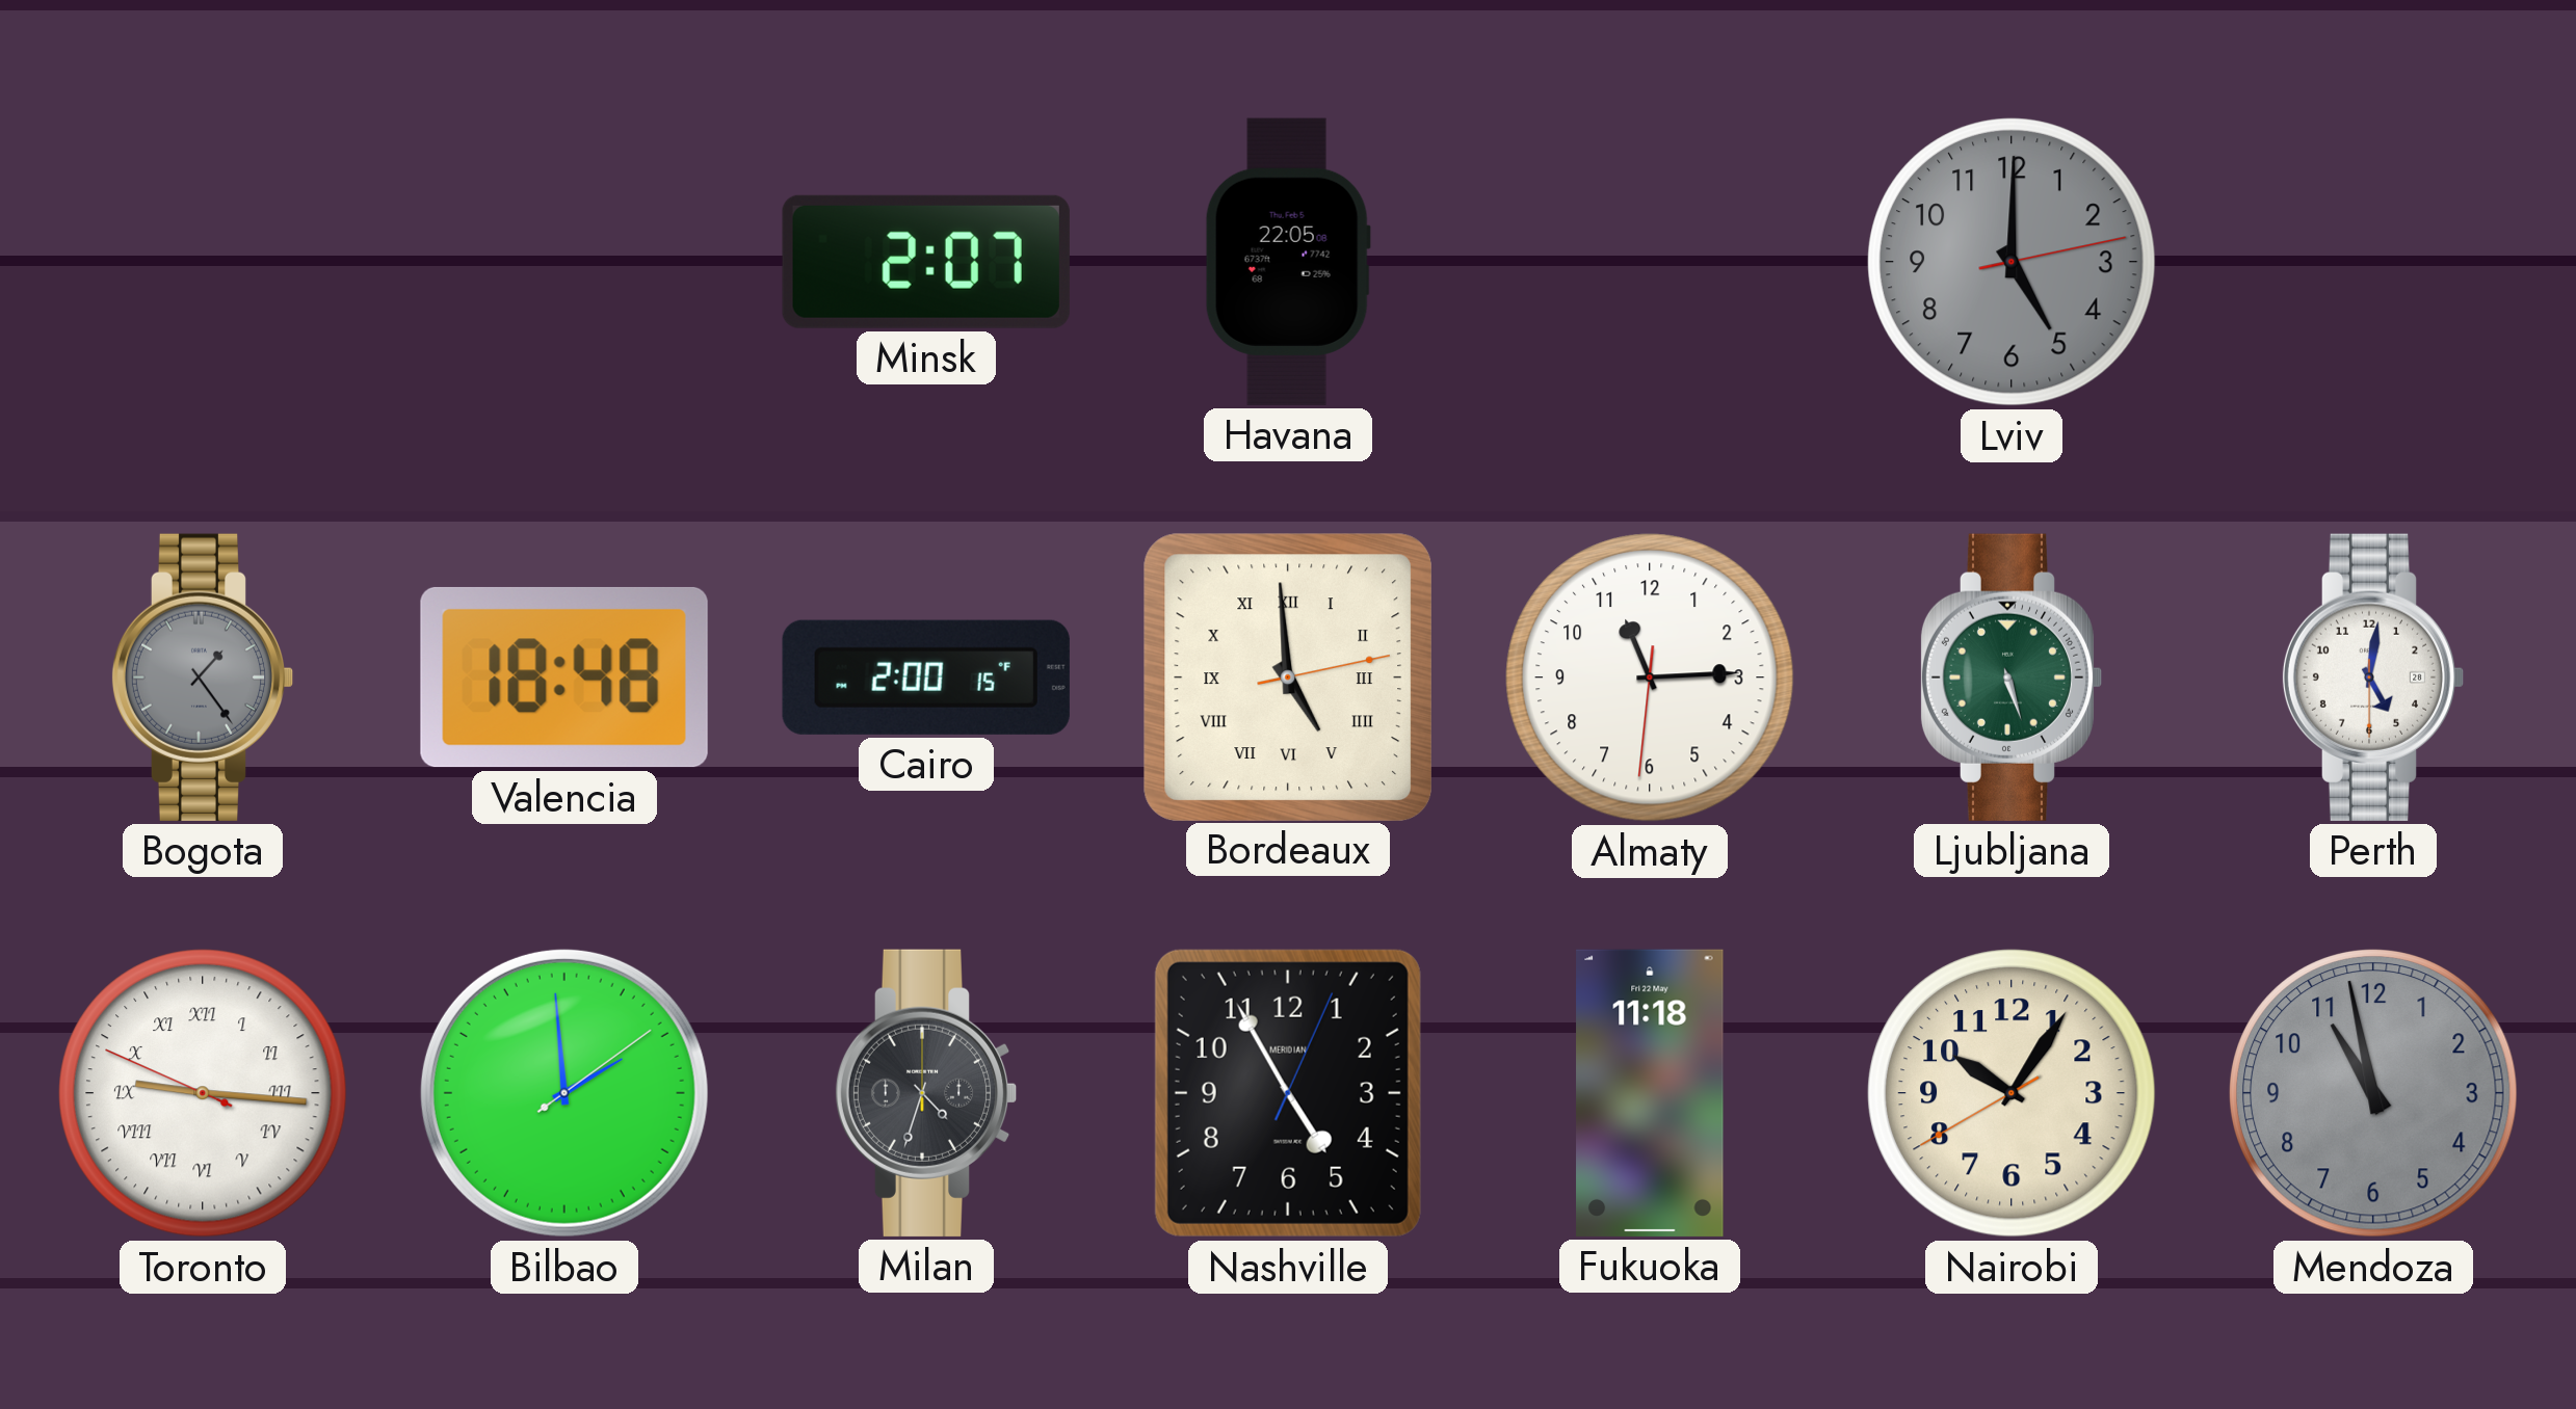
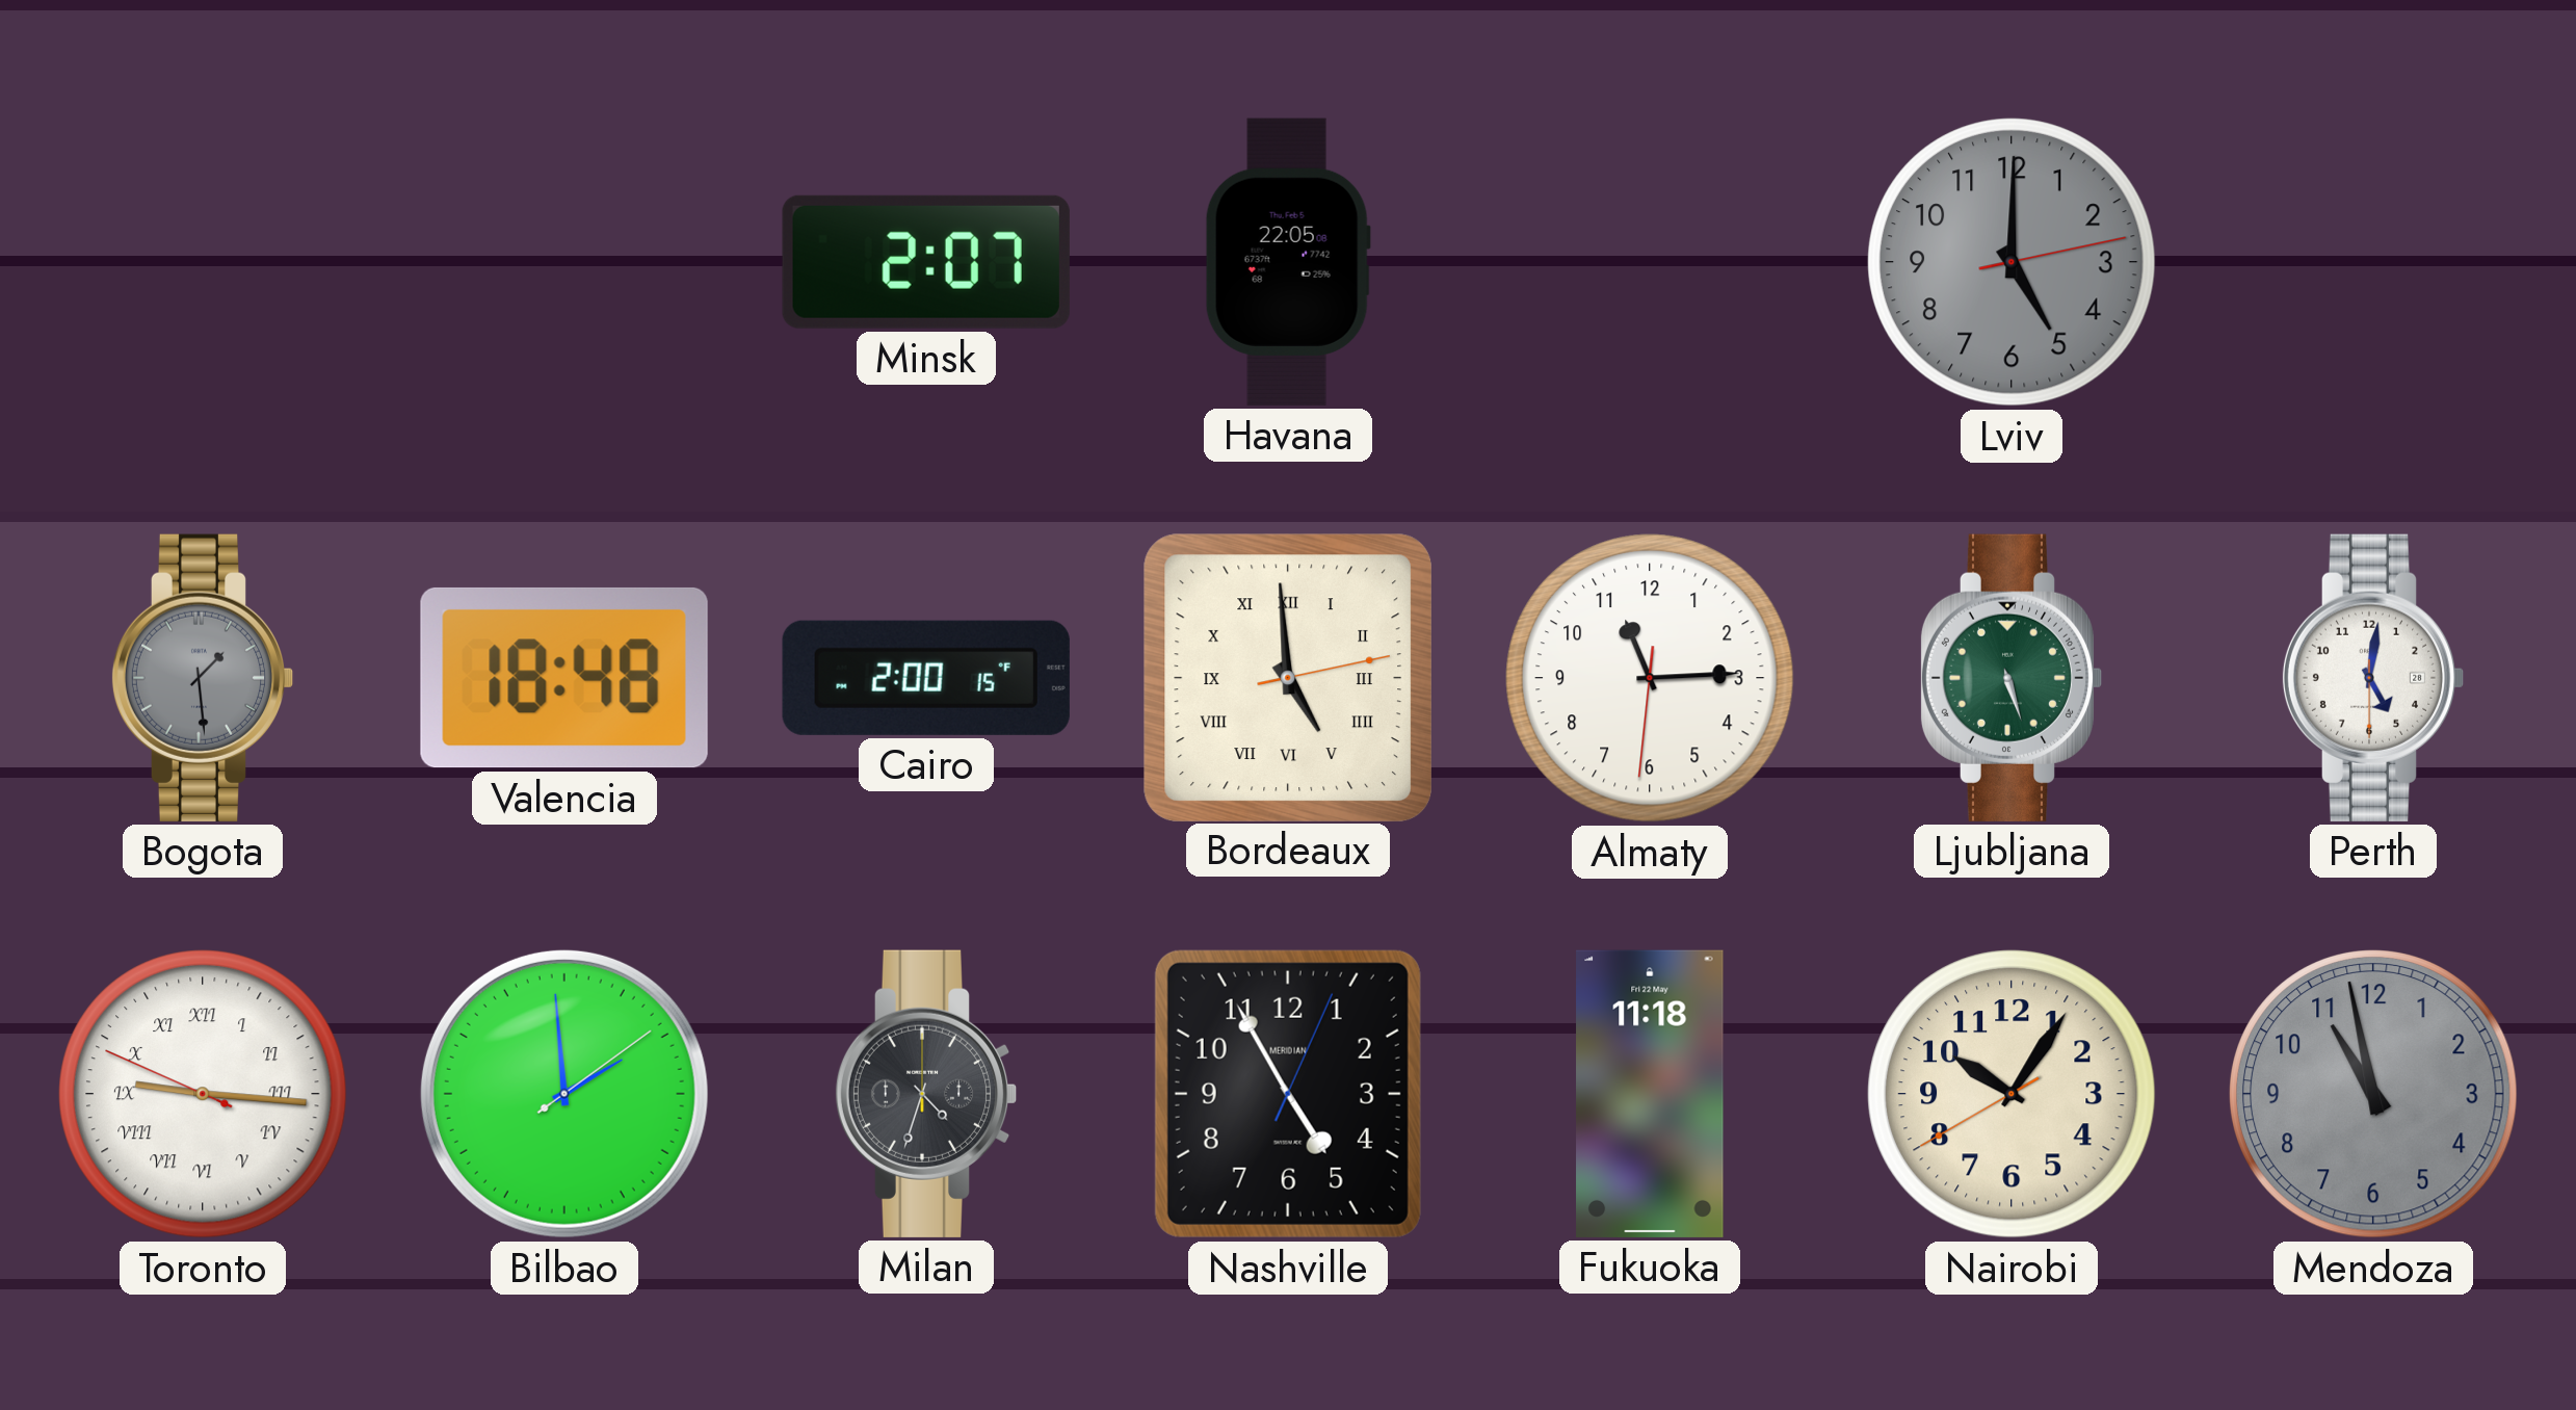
Bogota: 1:24 -> 1:29
